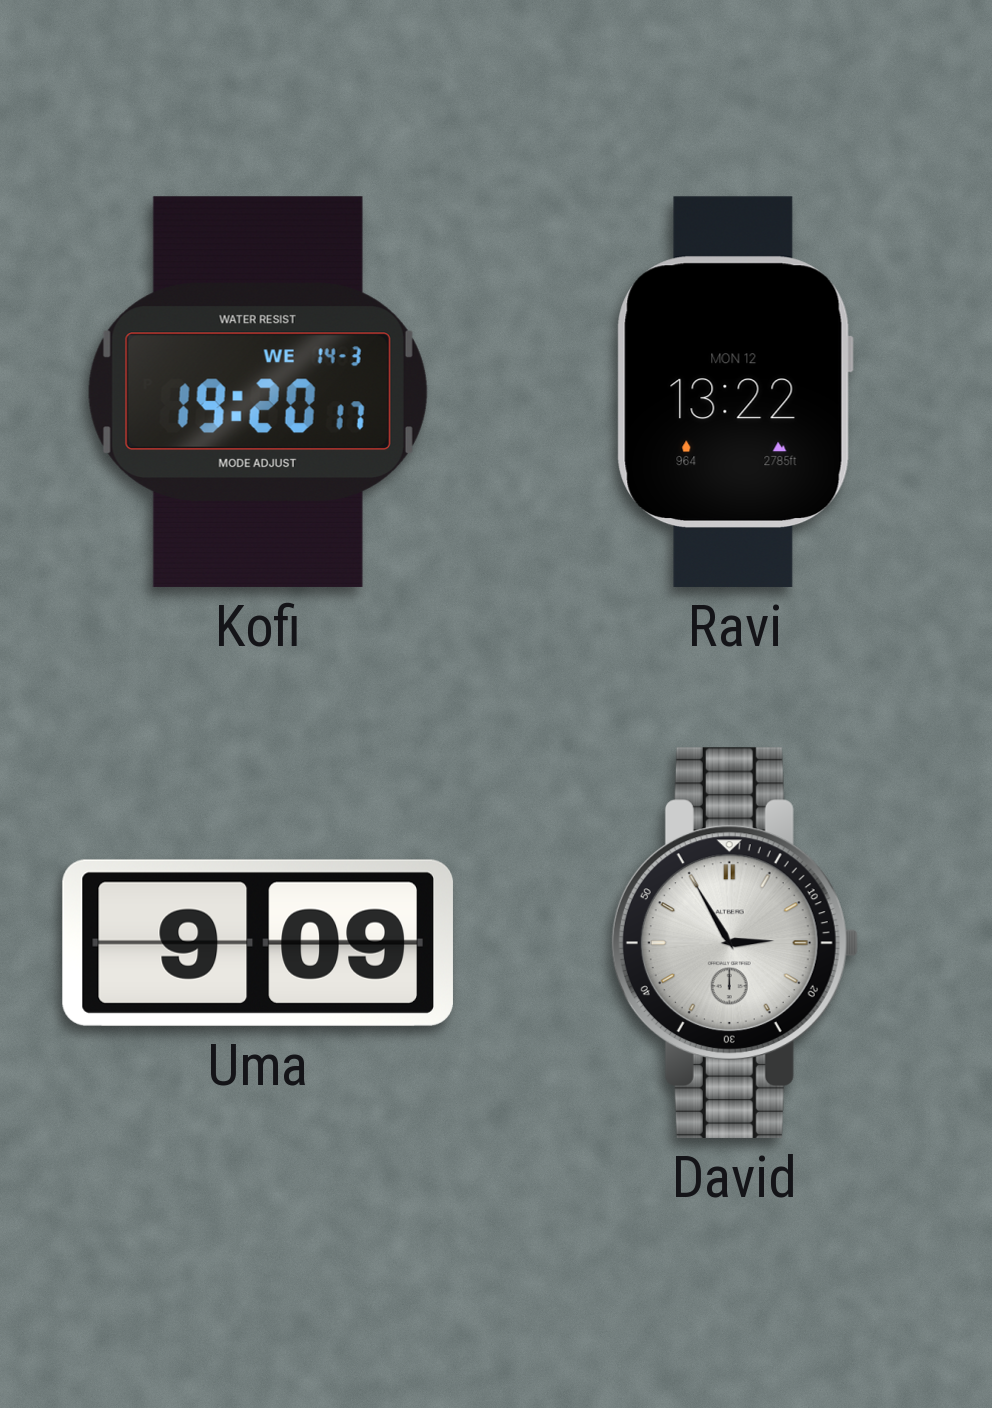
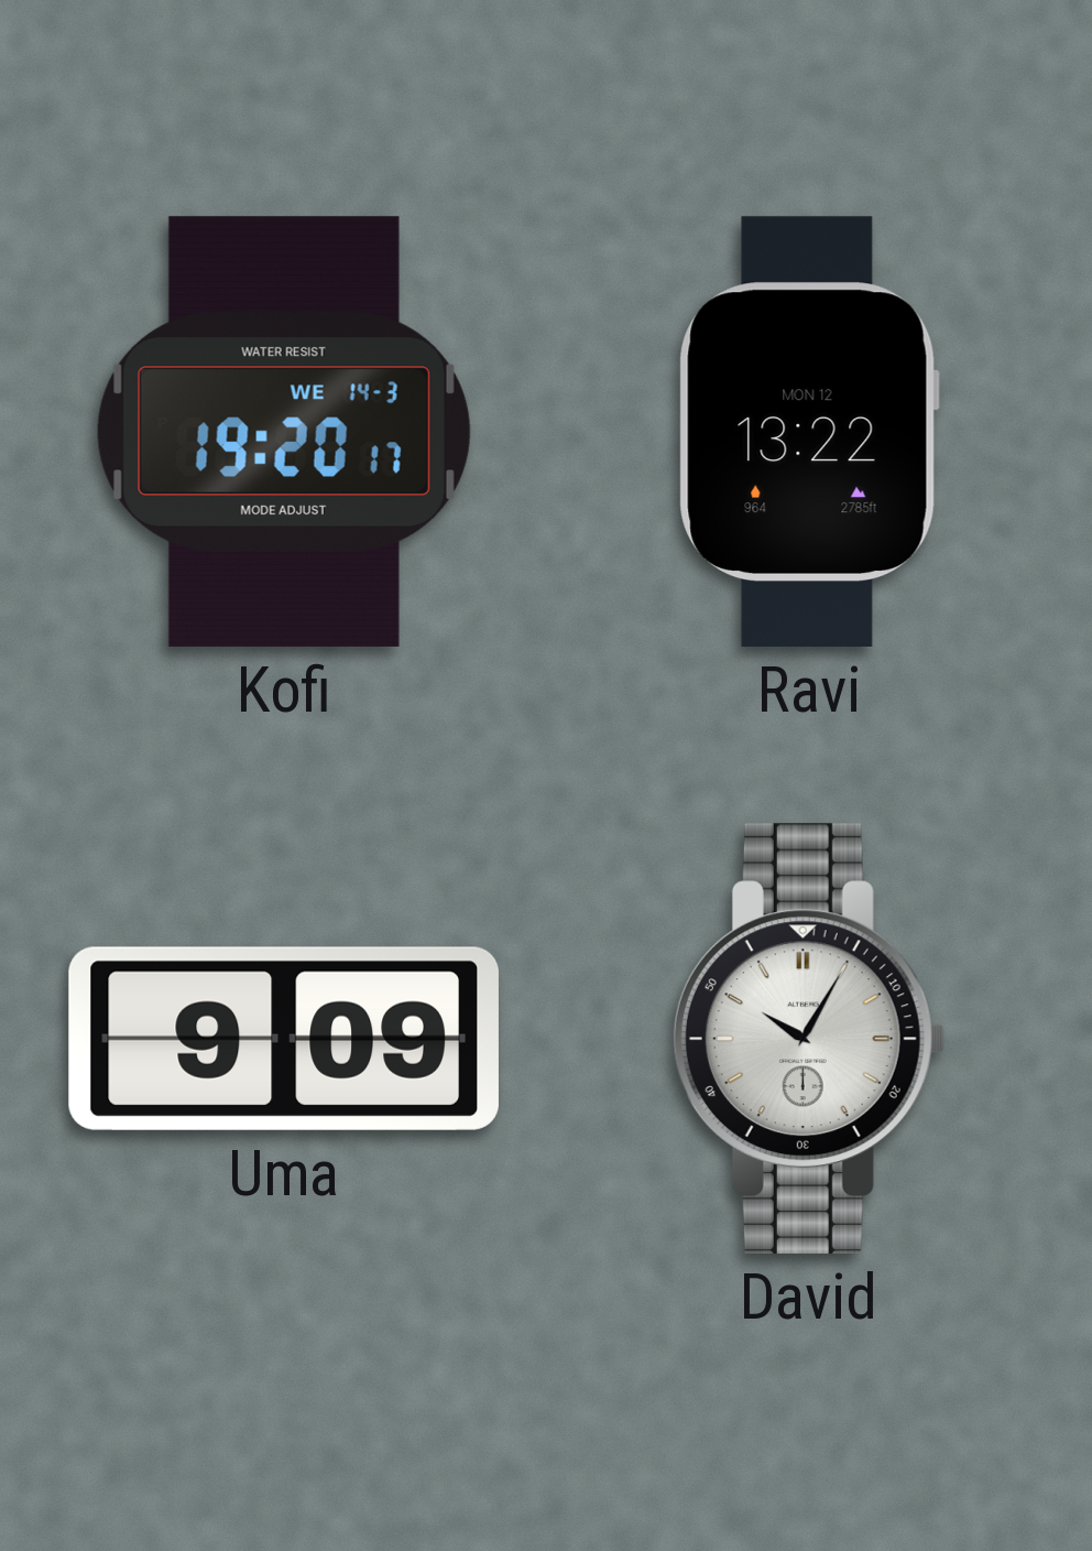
David: 2:55 -> 10:05
